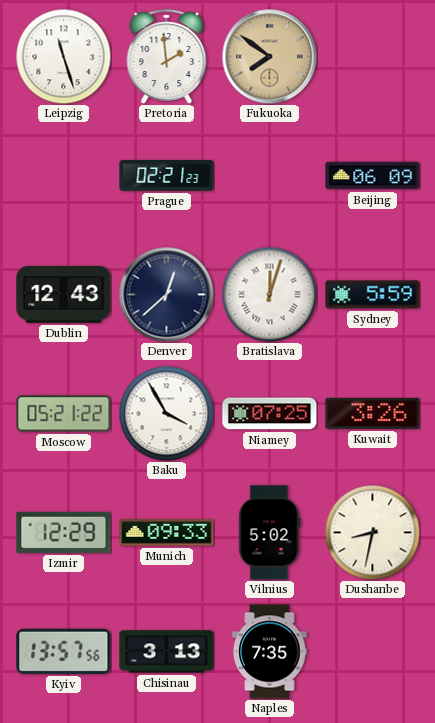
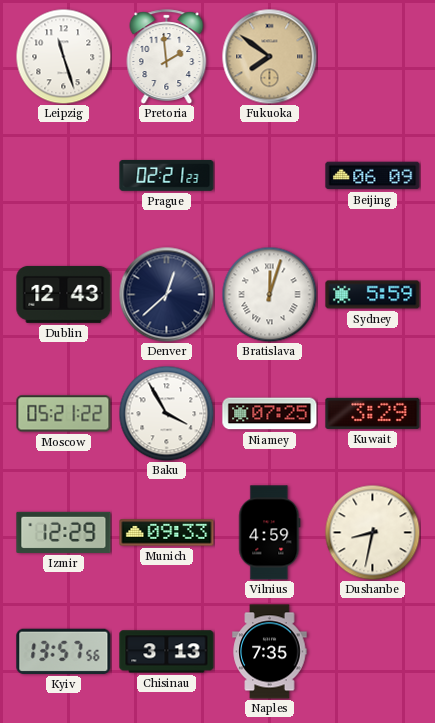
Kuwait: 3:26 -> 3:29
Vilnius: 5:02 -> 4:59
